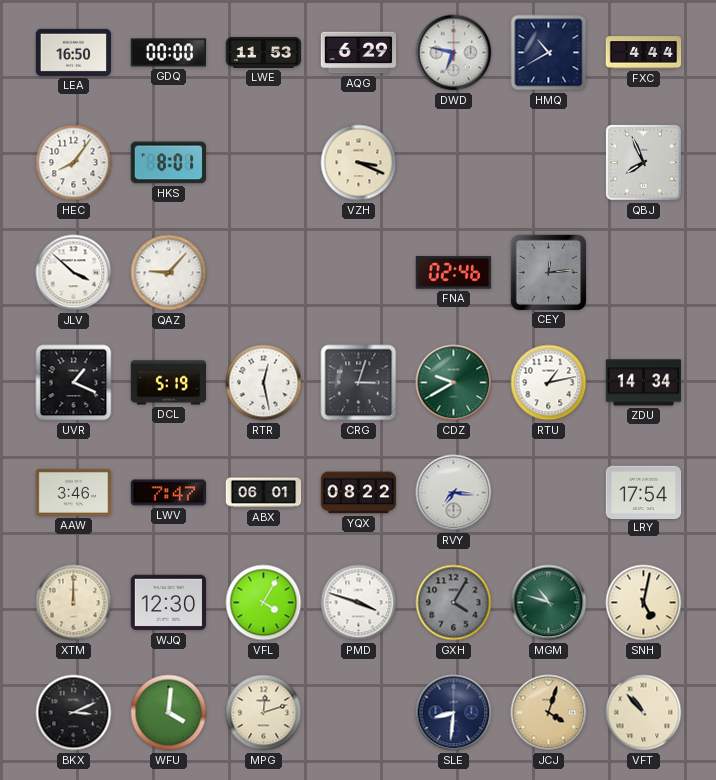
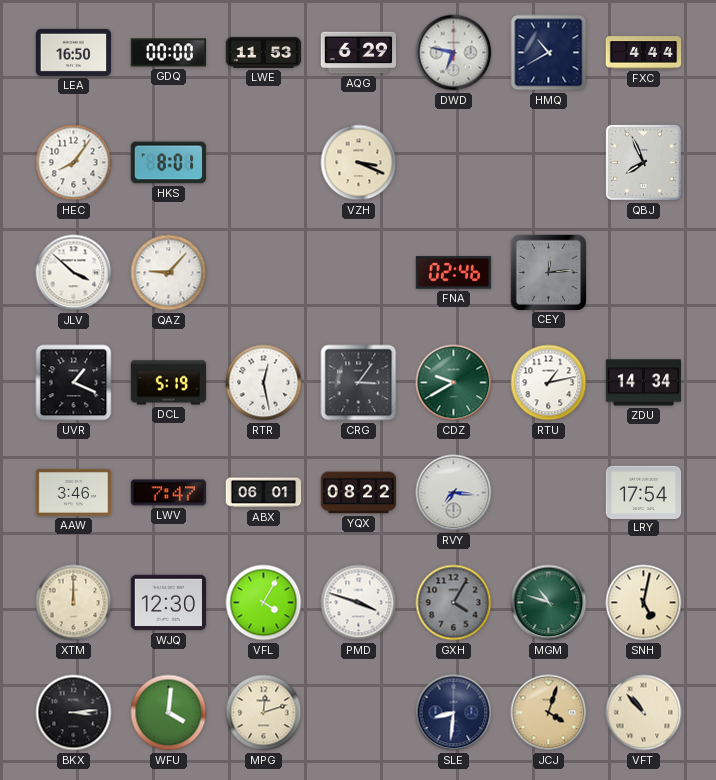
CRG: 3:03 -> 3:06
BKX: 3:11 -> 3:14
